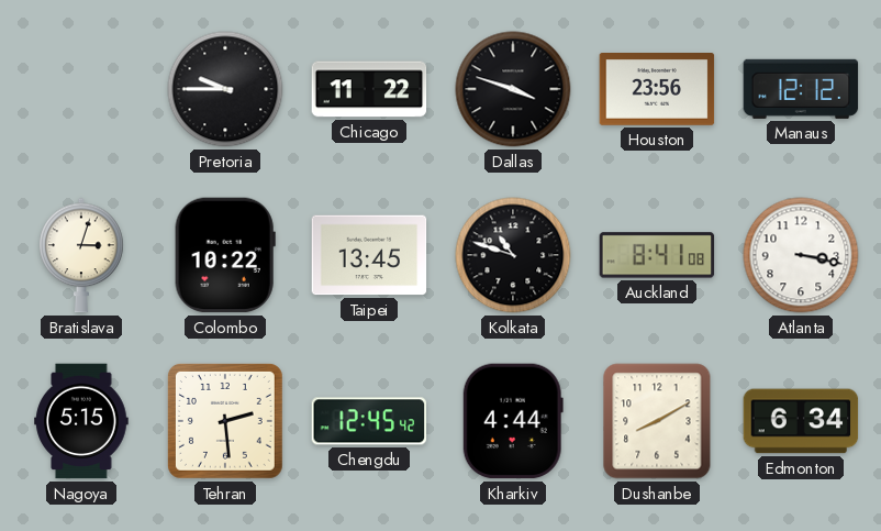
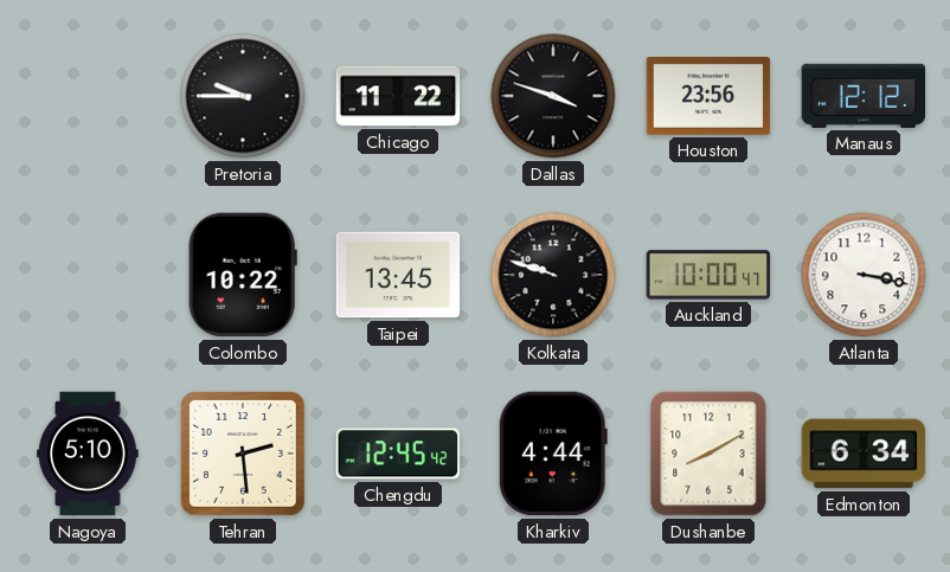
Bratislava: 3:03 -> none
Kolkata: 10:48 -> 9:48
Auckland: 8:41 -> 10:00
Nagoya: 5:15 -> 5:10
